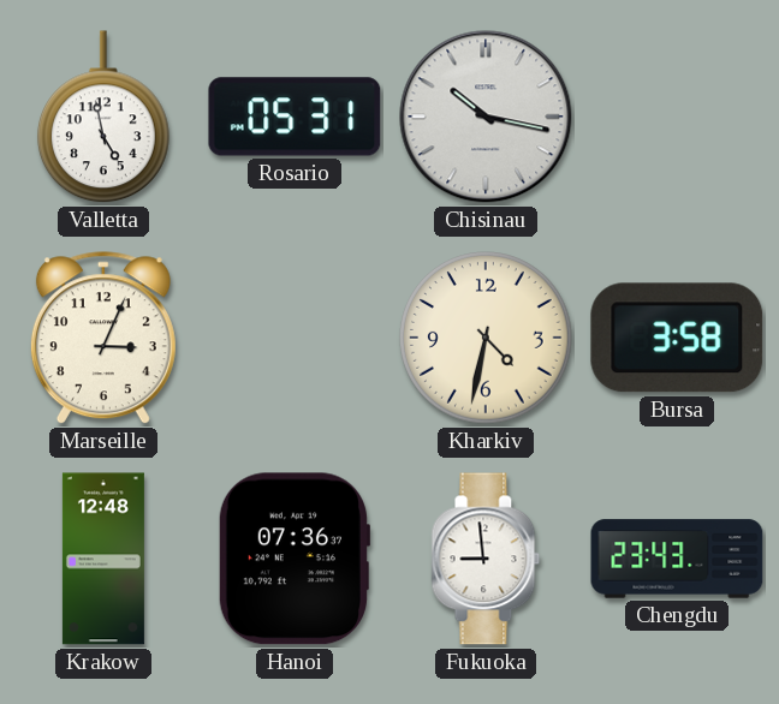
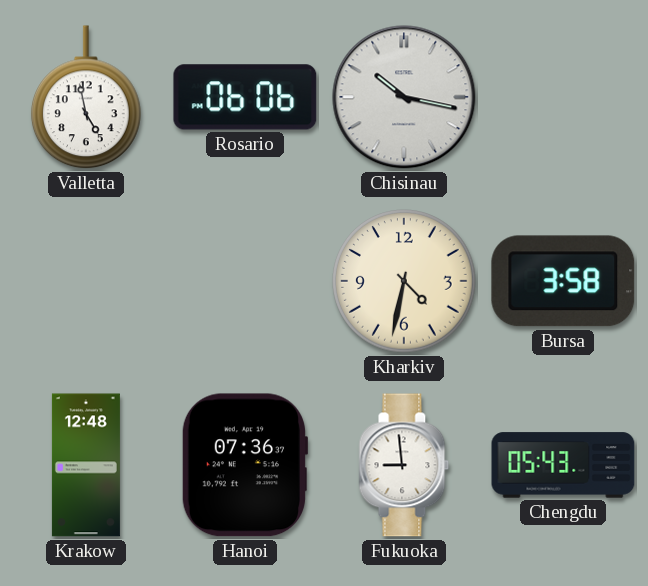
Rosario: 05:31 -> 06:06
Marseille: 3:04 -> none
Chengdu: 23:43 -> 05:43
